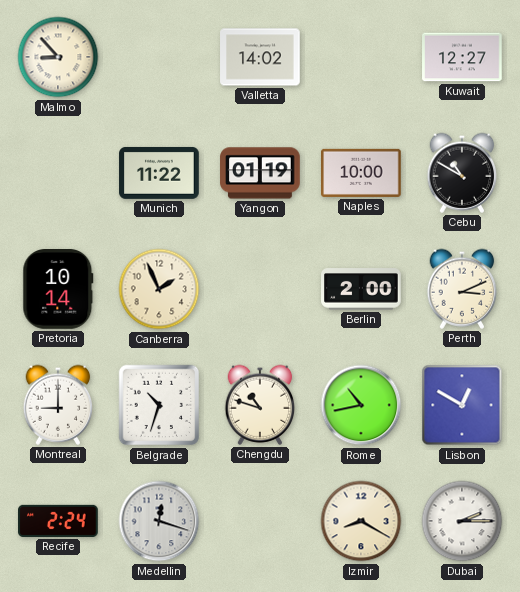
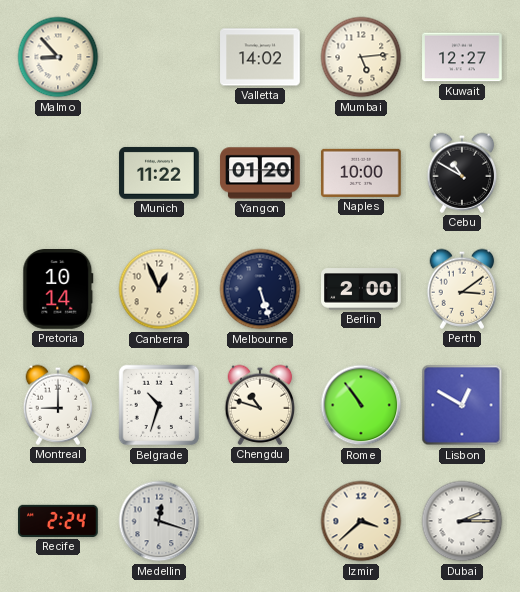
Mumbai: none -> 5:14
Yangon: 01:19 -> 01:20
Canberra: 1:56 -> 12:56
Melbourne: none -> 5:27
Perth: 3:11 -> 3:09
Rome: 10:43 -> 10:54
Izmir: 8:20 -> 3:38
